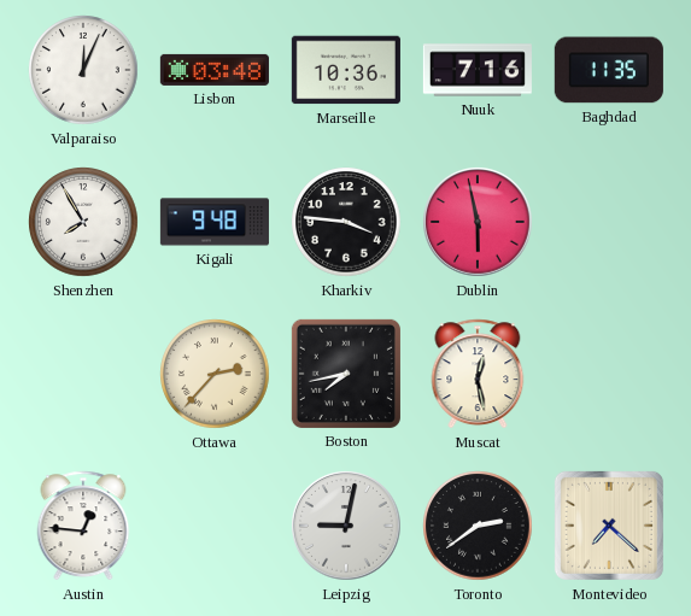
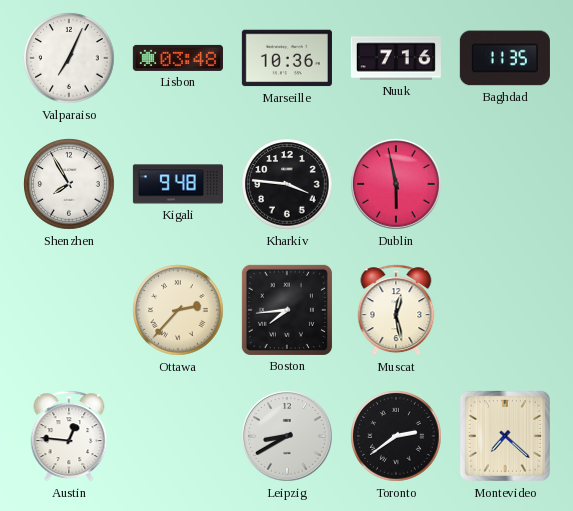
Valparaiso: 12:04 -> 7:04
Boston: 7:43 -> 7:44
Leipzig: 9:02 -> 8:40
